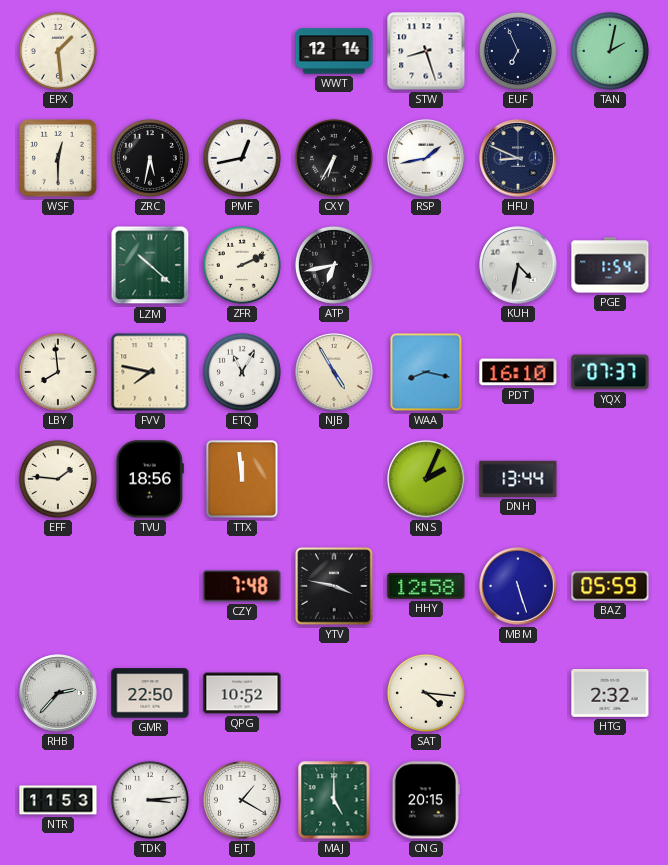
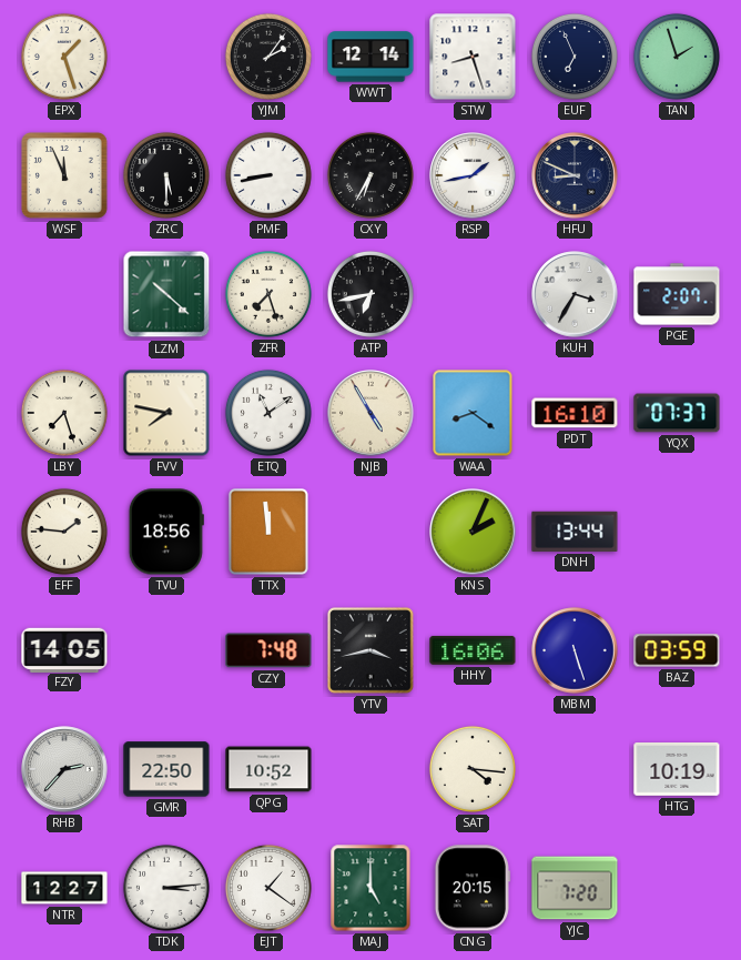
EPX: 1:29 -> 1:27
YJM: none -> 2:06
TAN: 2:02 -> 1:57
WSF: 12:30 -> 11:56
ZRC: 5:32 -> 5:30
PMF: 12:43 -> 8:43
ZFR: 2:11 -> 7:27
KUH: 4:32 -> 3:35
PGE: 1:54 -> 2:07
LBY: 7:59 -> 7:27
ETQ: 11:05 -> 11:09
WAA: 8:17 -> 8:21
FZY: none -> 14:05
YTV: 3:47 -> 3:43
HHY: 12:58 -> 16:06
BAZ: 05:59 -> 03:59
HTG: 2:32 -> 10:19
NTR: 11:53 -> 12:27
EJT: 1:20 -> 1:21
YJC: none -> 7:20
